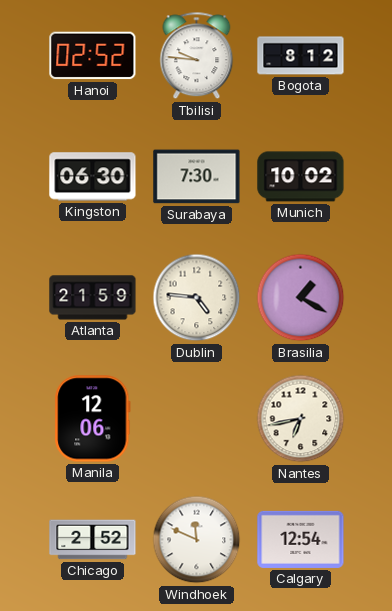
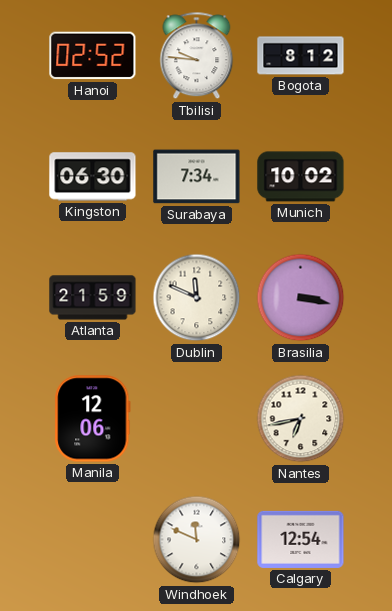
Surabaya: 7:30 -> 7:34
Dublin: 4:46 -> 11:49
Brasilia: 1:20 -> 3:17
Chicago: 2:52 -> none
